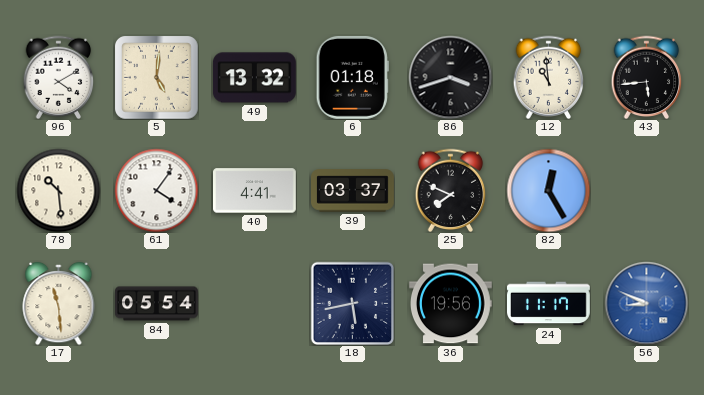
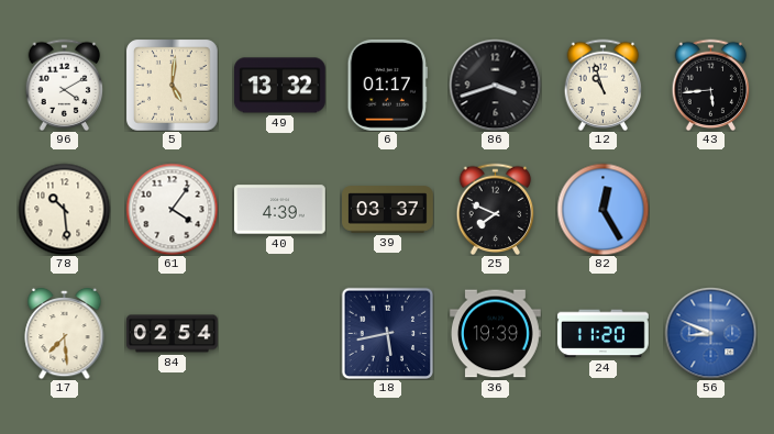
6: 01:18 -> 01:17
12: 10:59 -> 10:57
40: 4:41 -> 4:39
17: 11:29 -> 7:29
84: 05:54 -> 02:54
36: 19:56 -> 19:39
24: 11:17 -> 11:20
